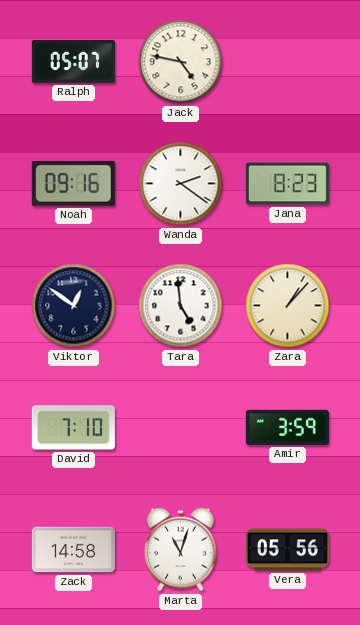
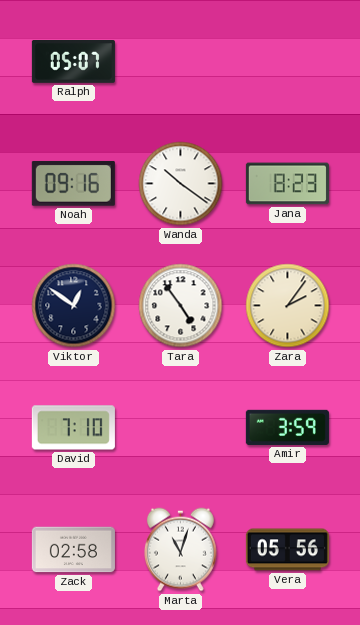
Jack: 4:47 -> none
Wanda: 2:21 -> 10:21
Tara: 4:59 -> 4:54
Zara: 1:07 -> 2:06
Zack: 14:58 -> 02:58
